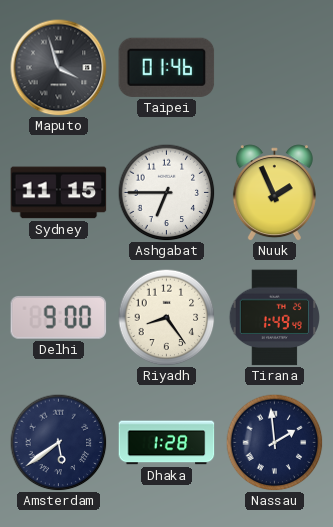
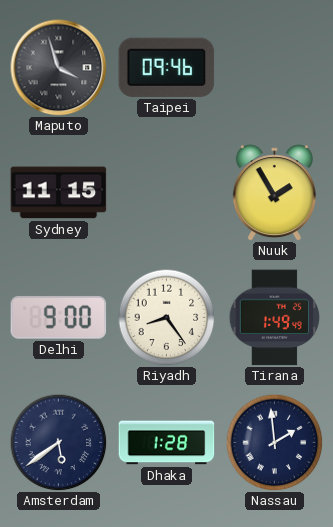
Taipei: 01:46 -> 09:46
Ashgabat: 6:45 -> none
Nuuk: 1:56 -> 1:55
